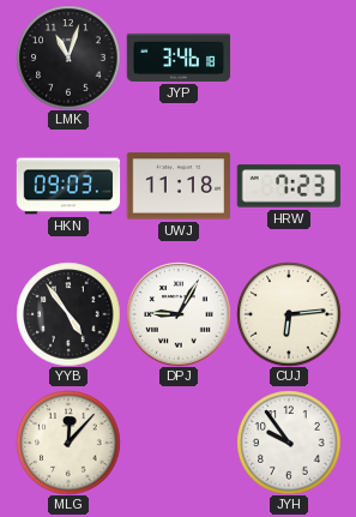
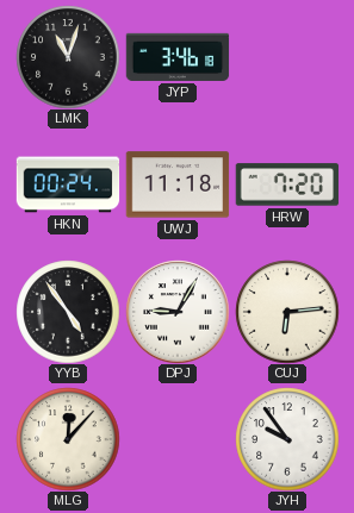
HKN: 09:03 -> 00:24
HRW: 7:23 -> 7:20
